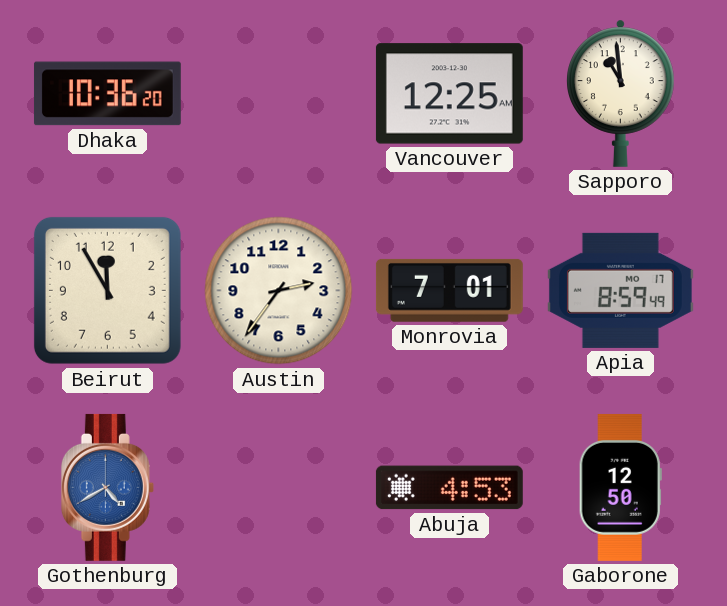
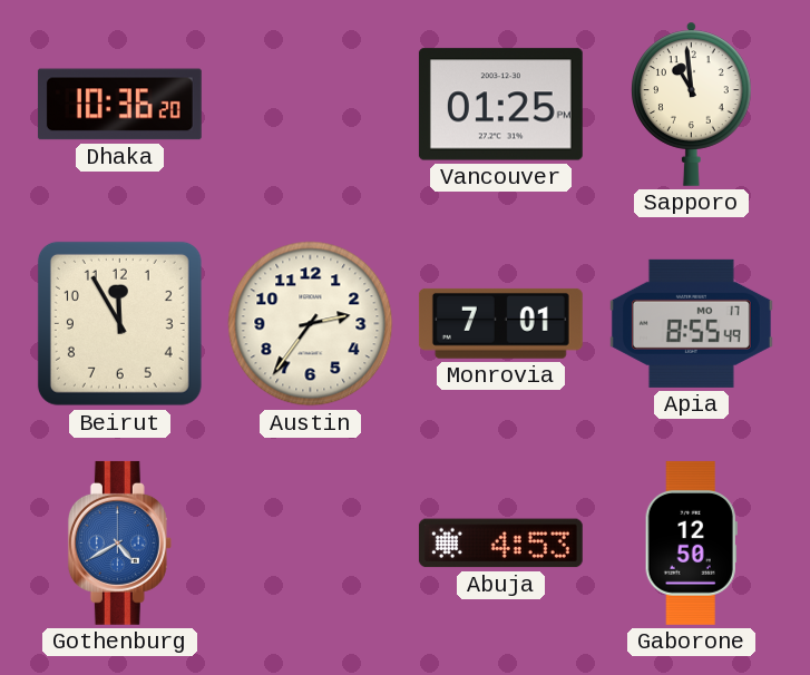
Vancouver: 12:25 -> 01:25
Apia: 8:59 -> 8:55
